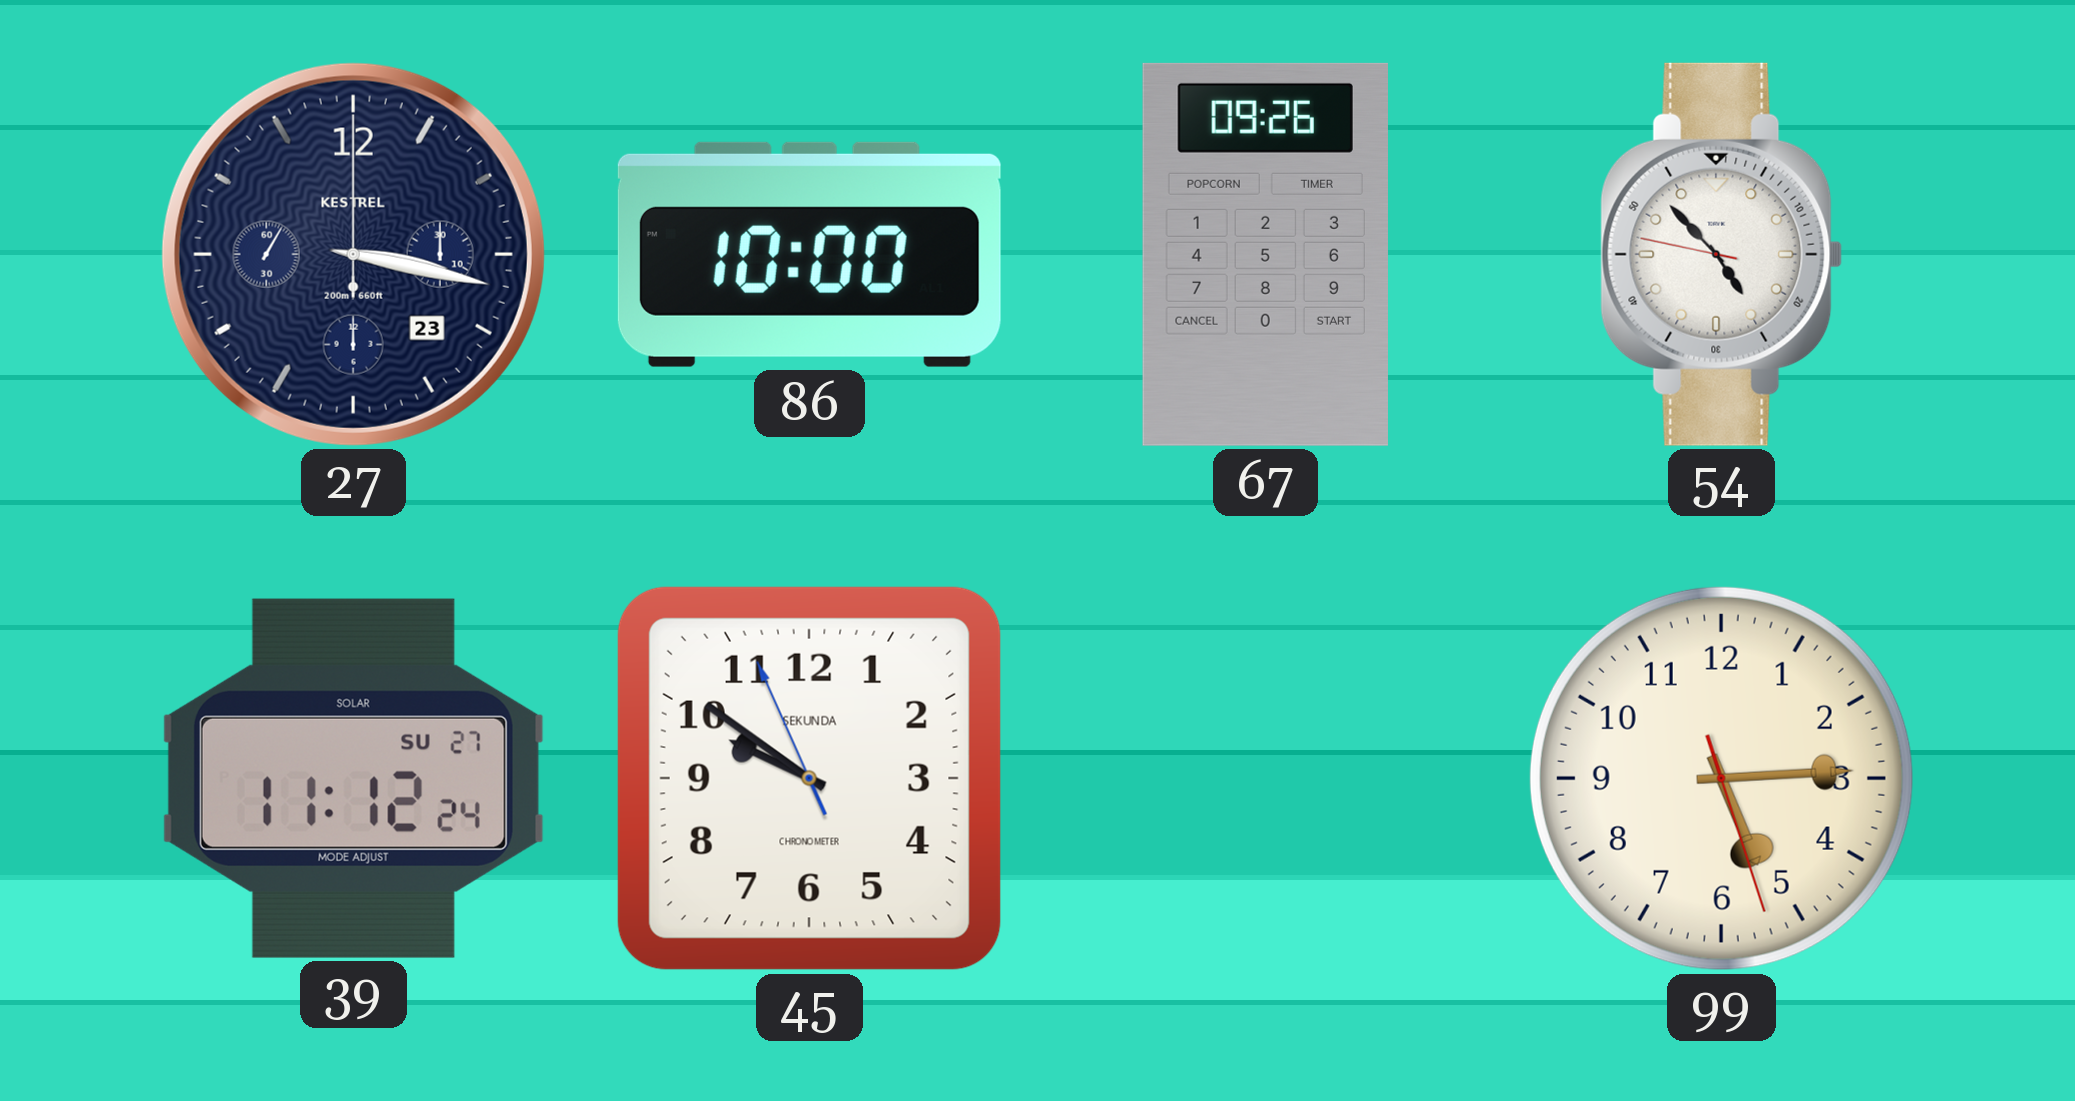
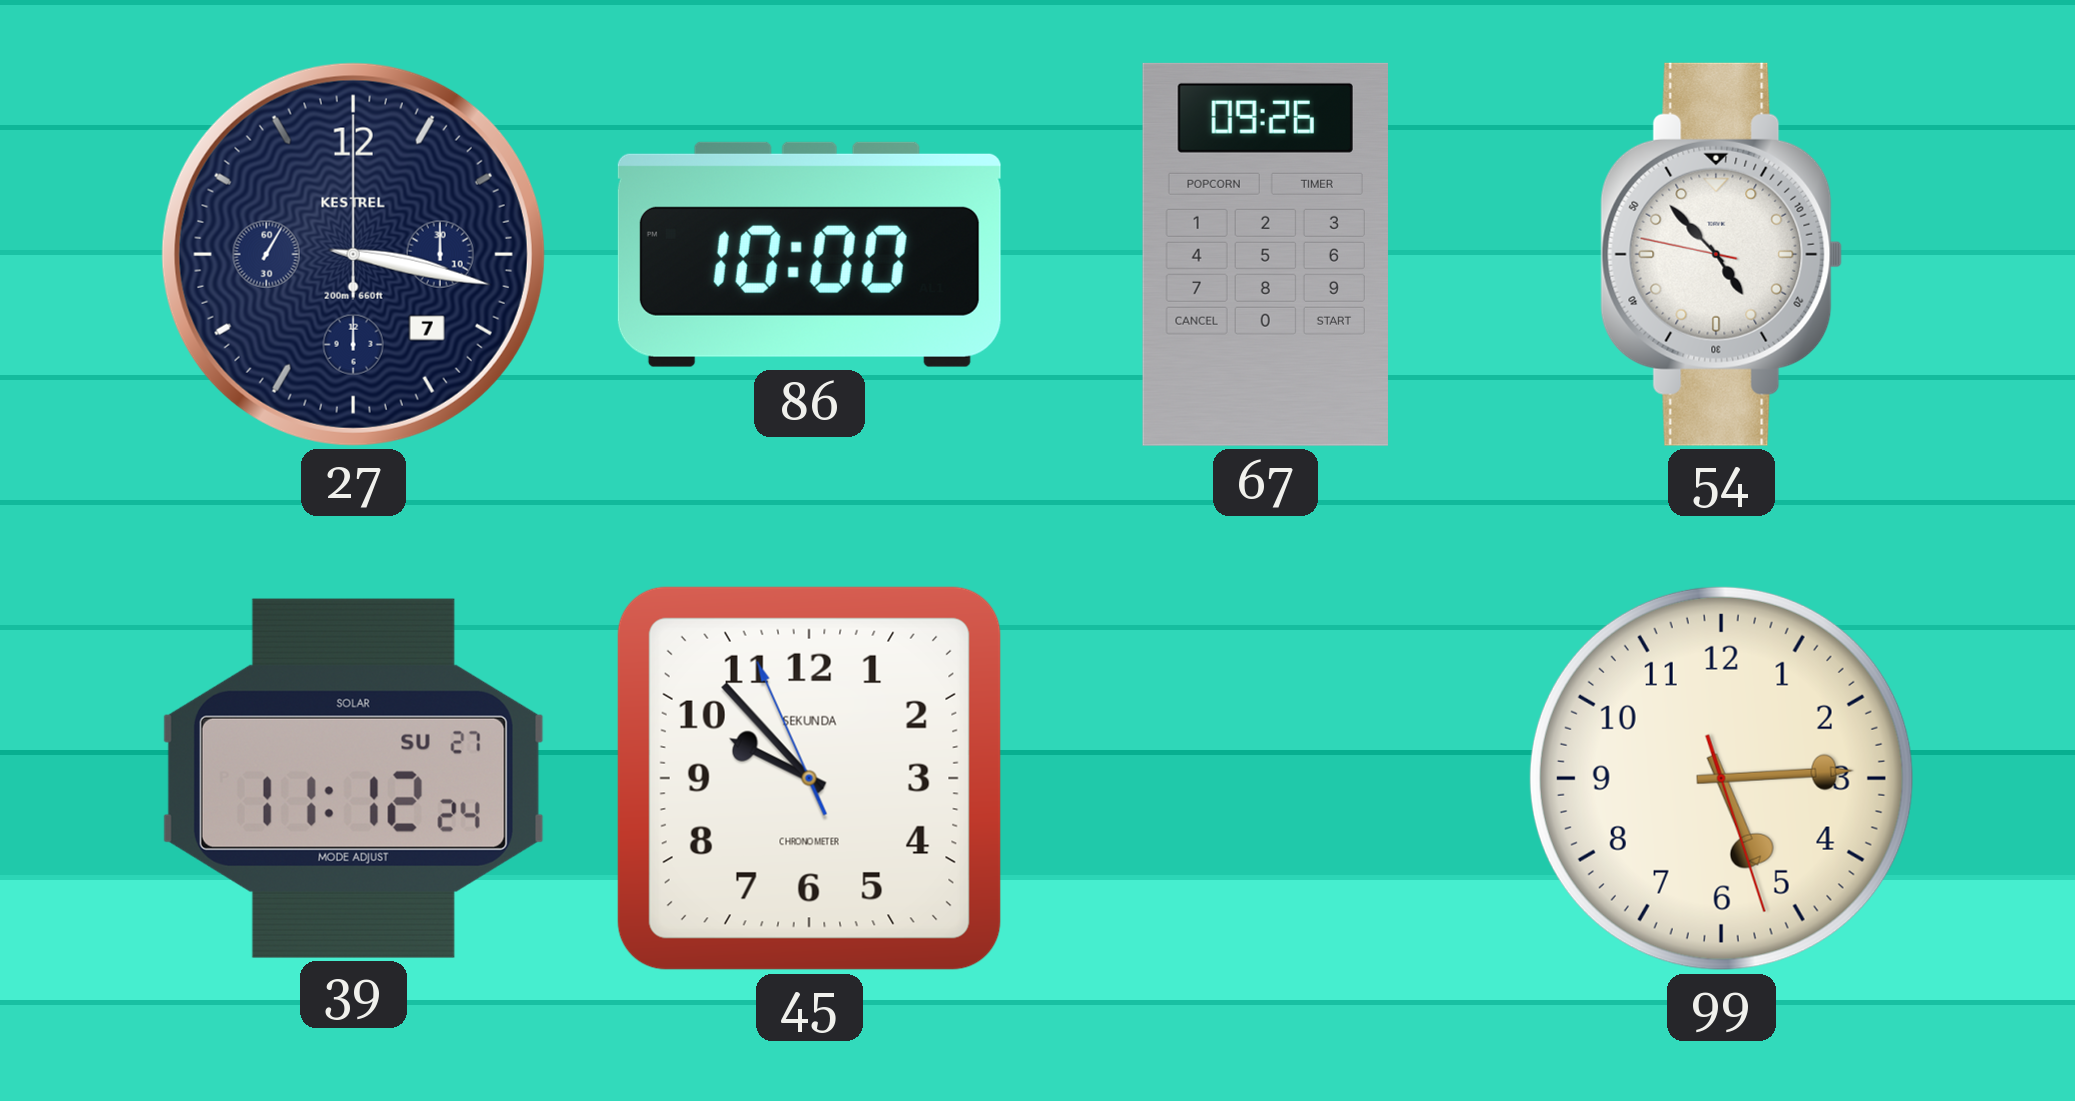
27 date: 23 -> 7
45: 9:50 -> 9:52
